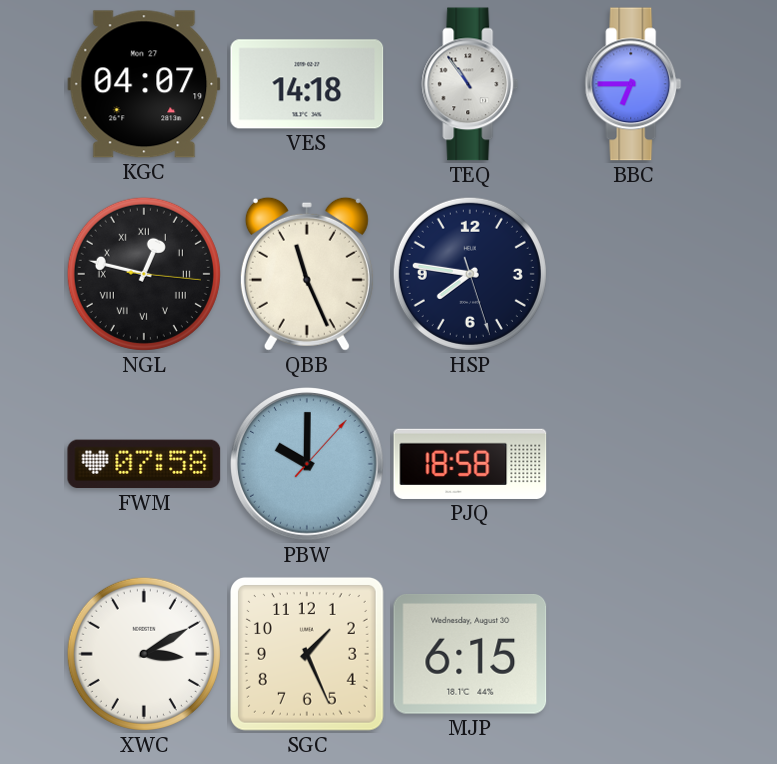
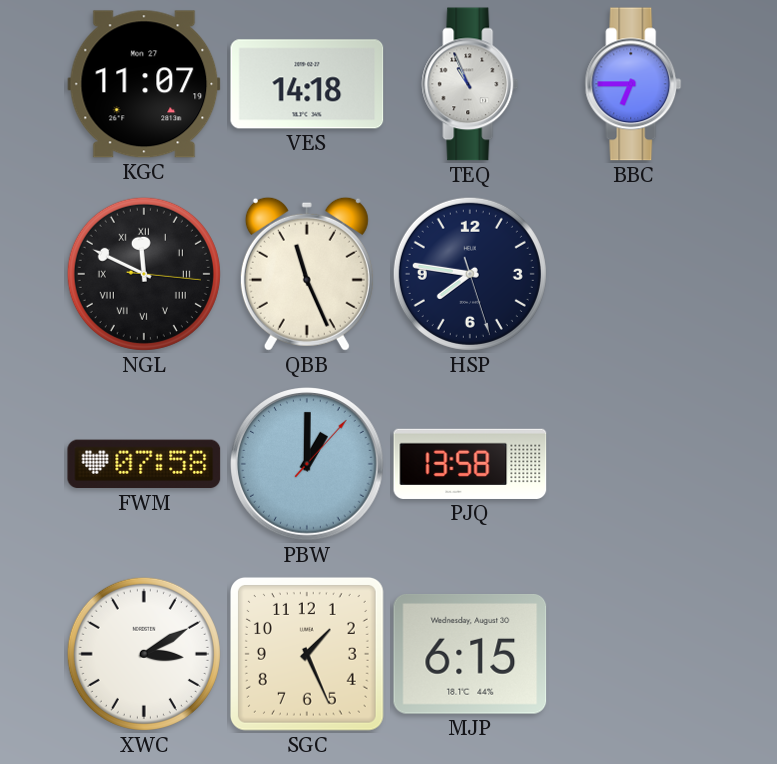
KGC: 04:07 -> 11:07
TEQ: 10:54 -> 10:56
NGL: 12:47 -> 11:49
PBW: 10:00 -> 1:00
PJQ: 18:58 -> 13:58
